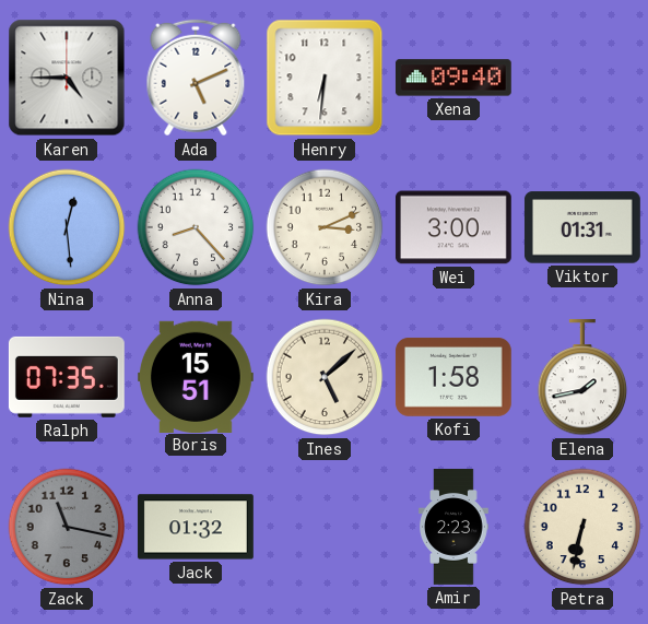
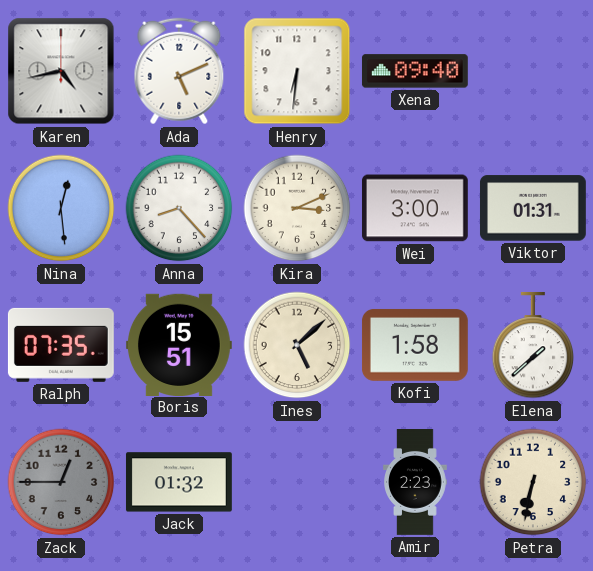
Karen: 4:45 -> 4:43
Elena: 1:43 -> 1:38
Zack: 11:17 -> 12:45
